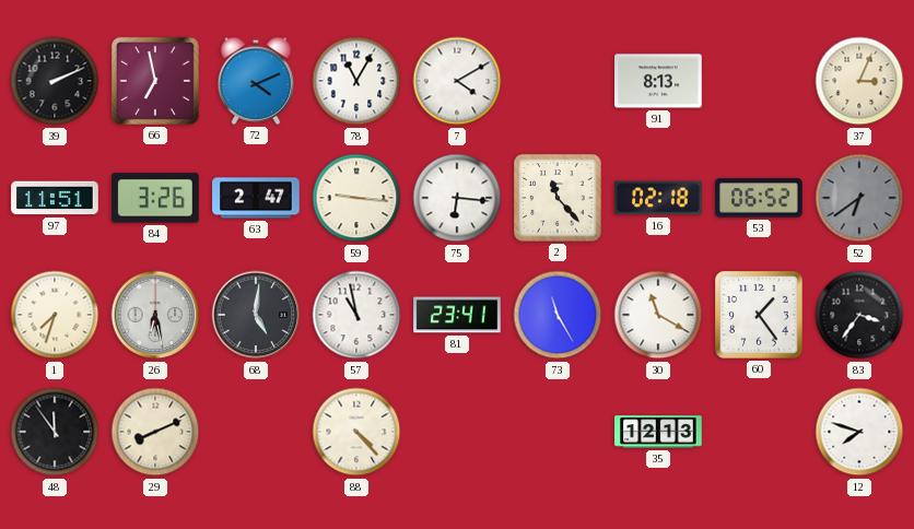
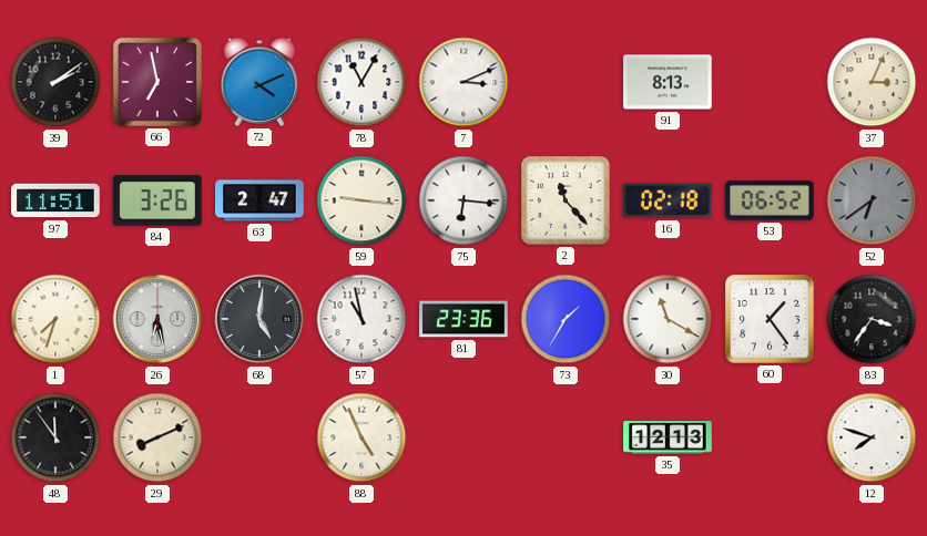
39: 2:11 -> 2:09
7: 4:10 -> 3:11
81: 23:41 -> 23:36
73: 11:25 -> 1:35
88: 4:23 -> 4:56
